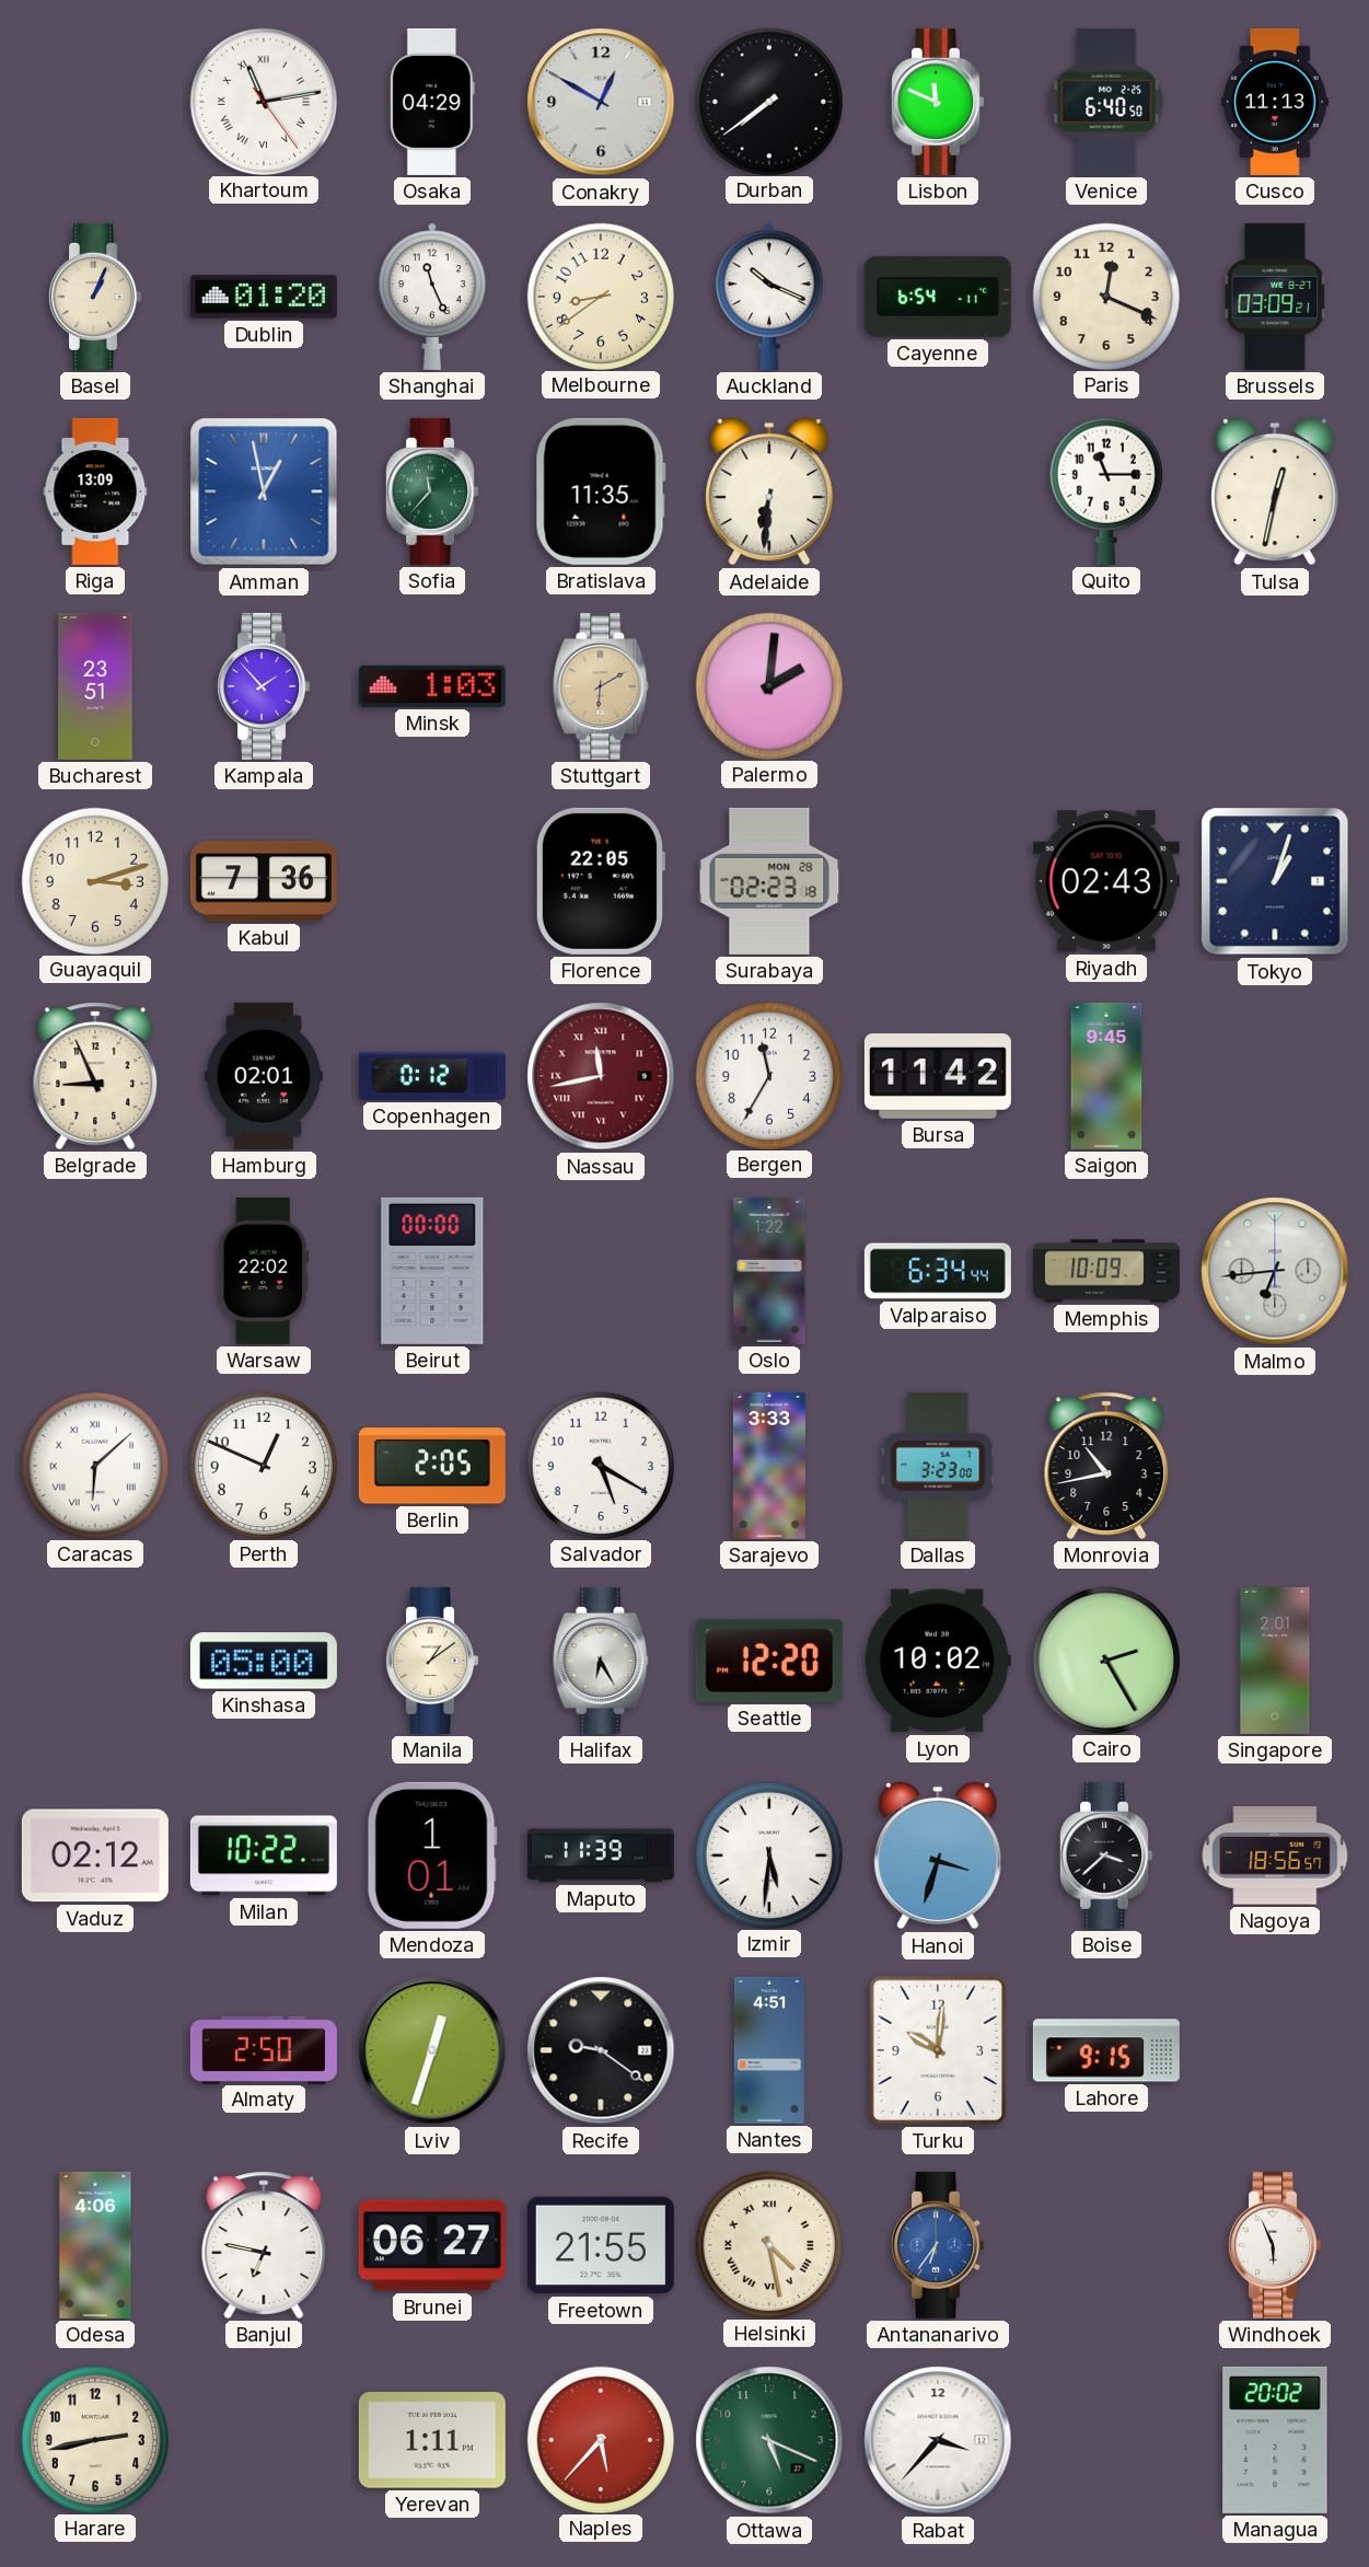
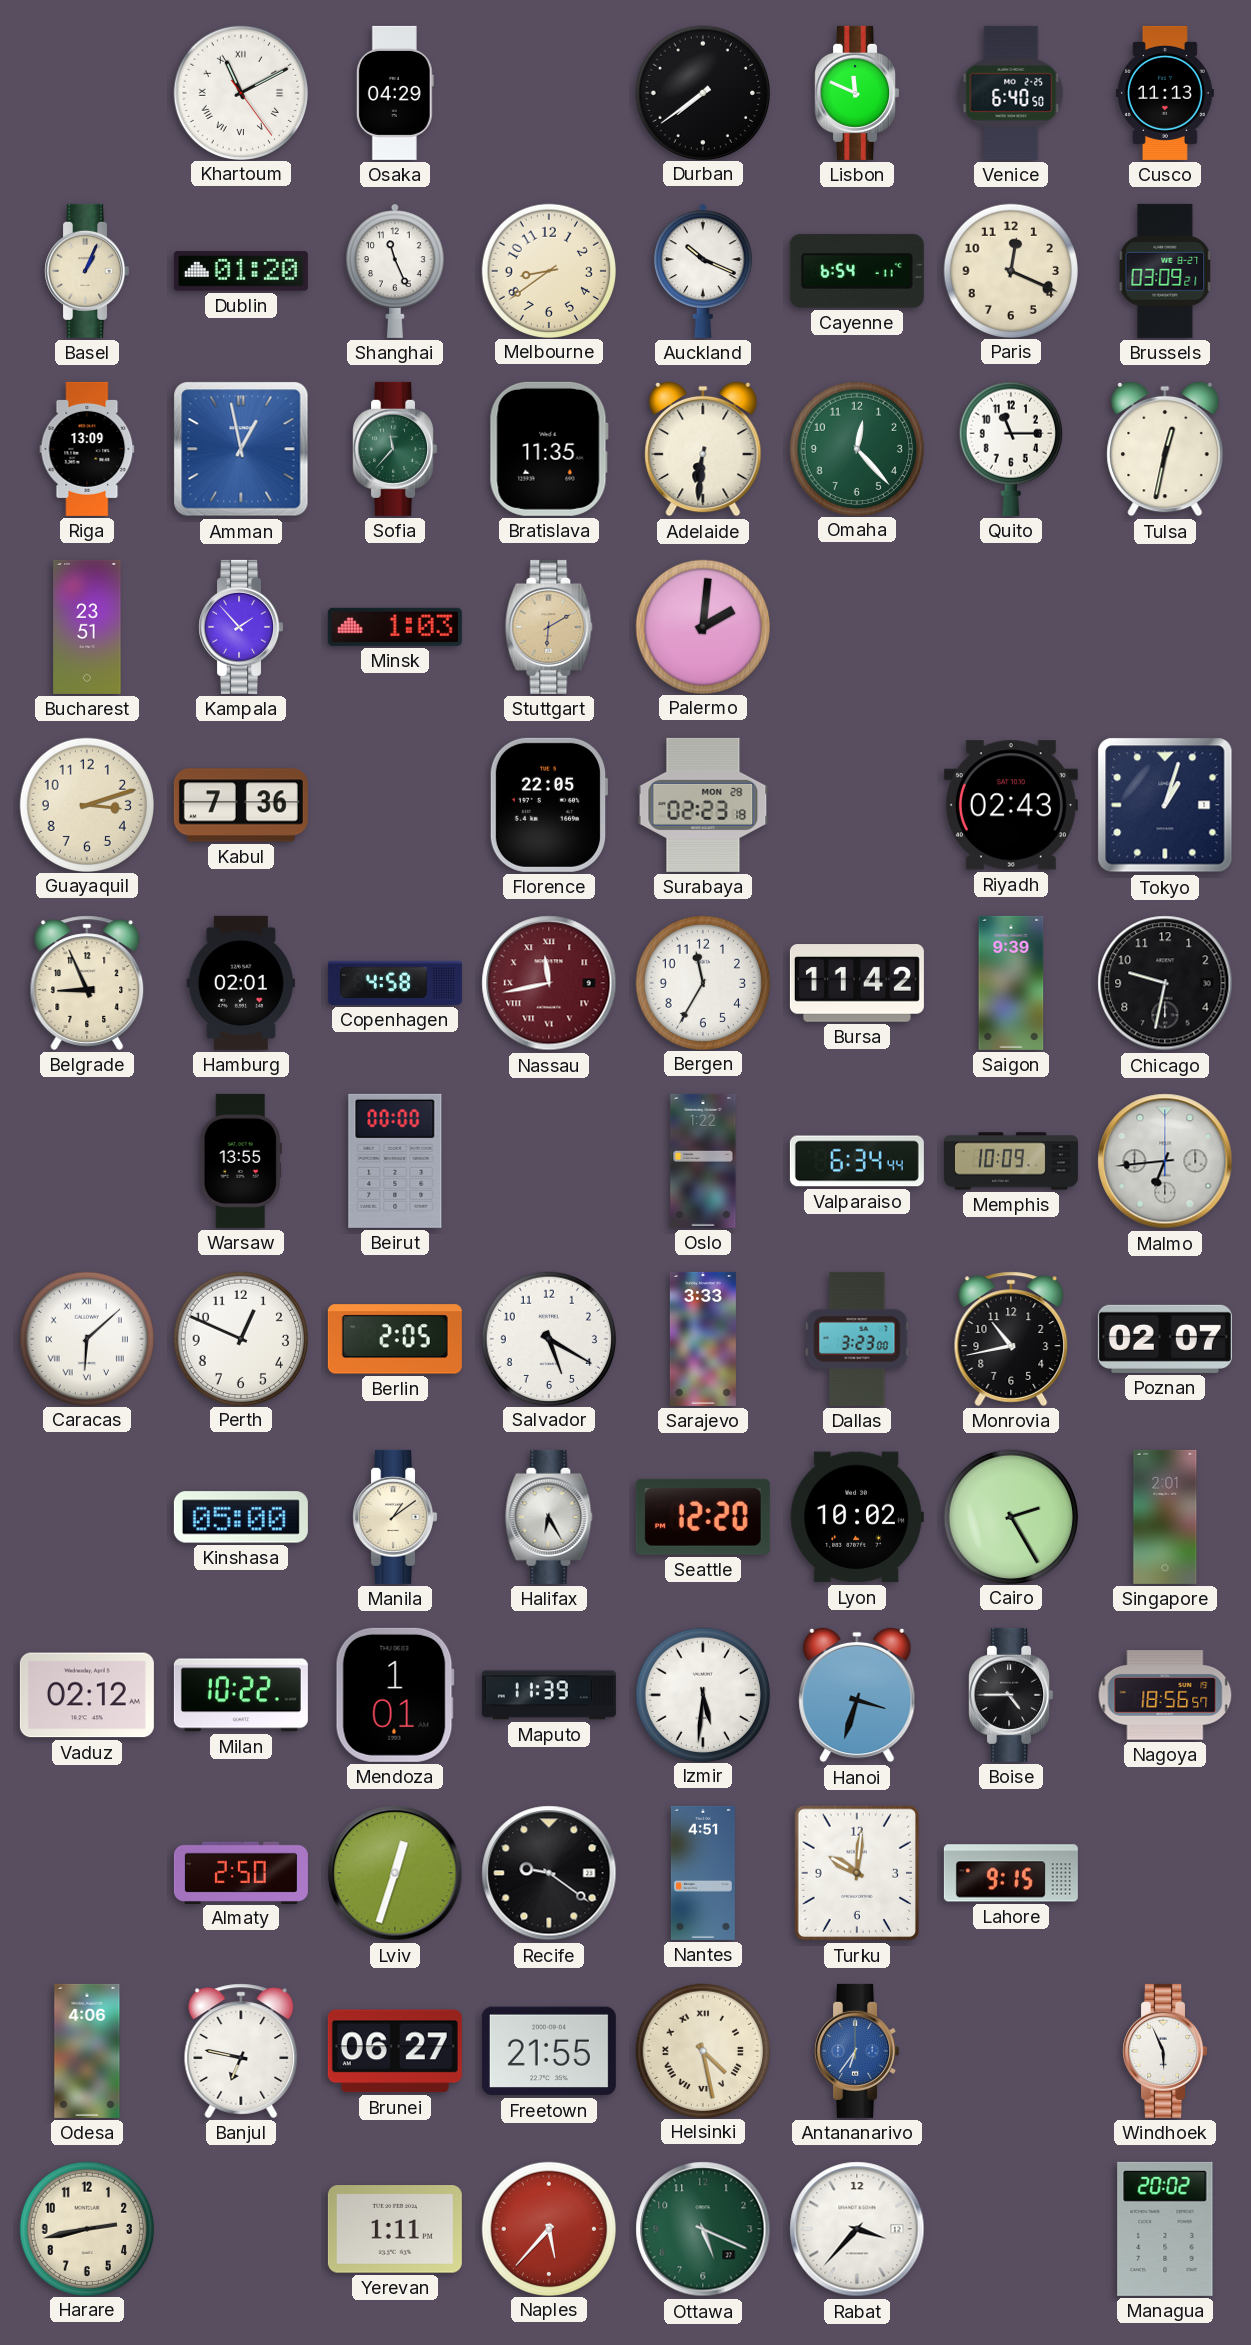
Khartoum: 11:13 -> 11:10
Conakry: 12:50 -> none
Omaha: none -> 12:23
Copenhagen: 0:12 -> 4:58
Saigon: 9:45 -> 9:39
Chicago: none -> 9:32
Warsaw: 22:02 -> 13:55
Poznan: none -> 02:07
Boise: 3:38 -> 4:45
